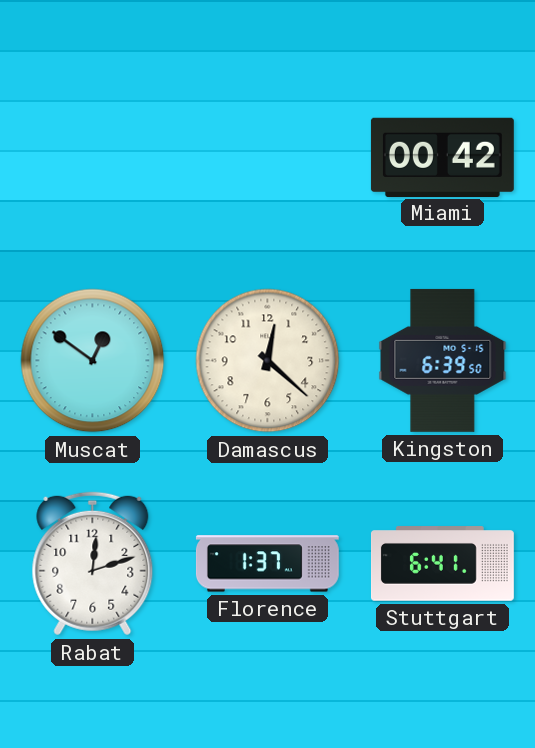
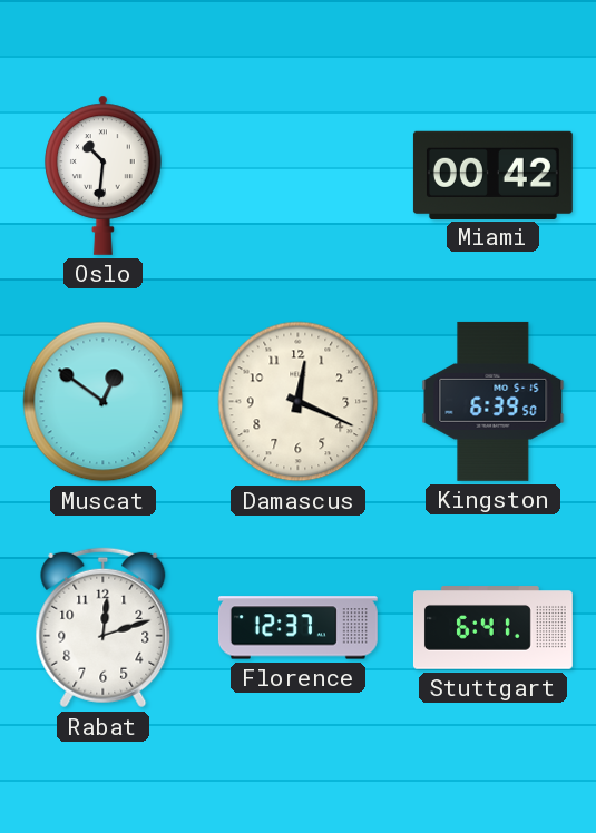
Oslo: none -> 10:31
Damascus: 12:22 -> 12:19
Florence: 1:37 -> 12:37
